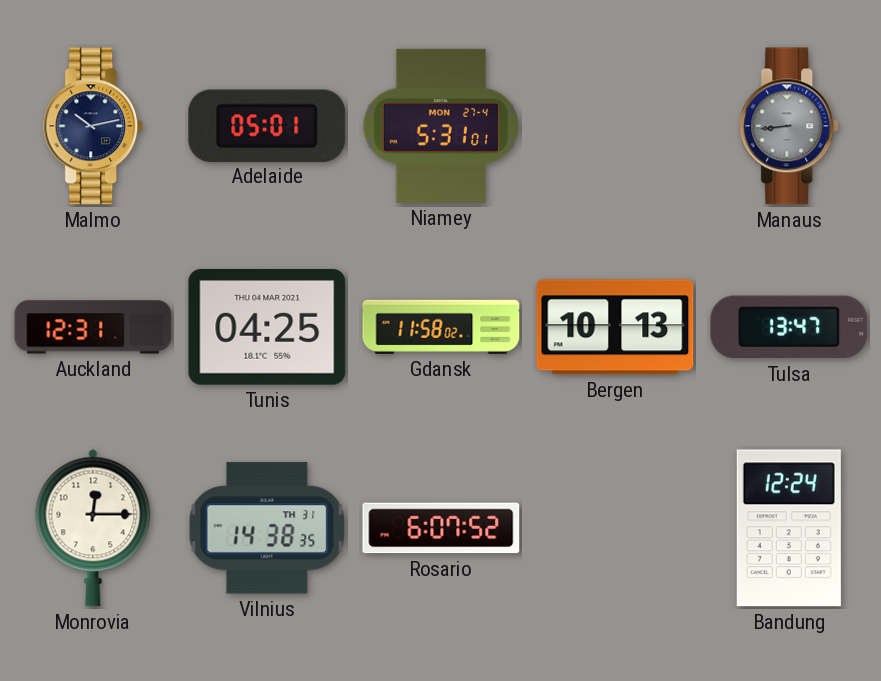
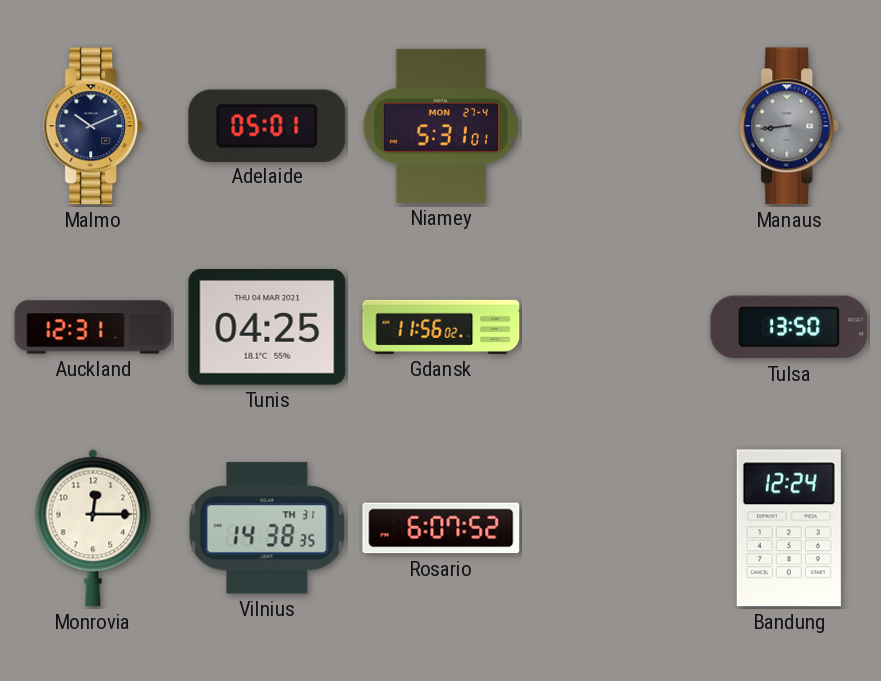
Malmo: 10:13 -> 10:11
Gdansk: 11:58 -> 11:56
Bergen: 10:13 -> none
Tulsa: 13:47 -> 13:50
